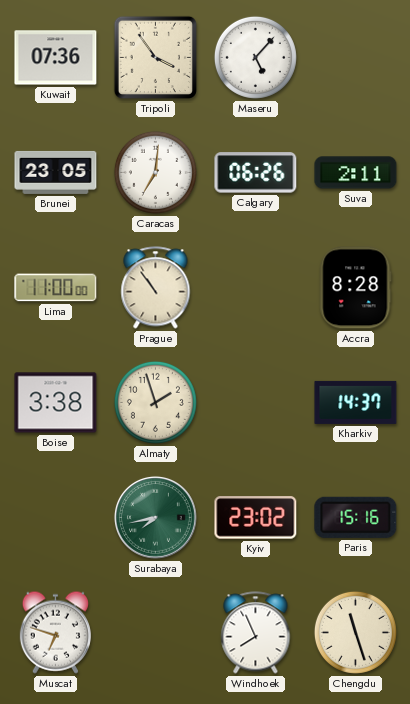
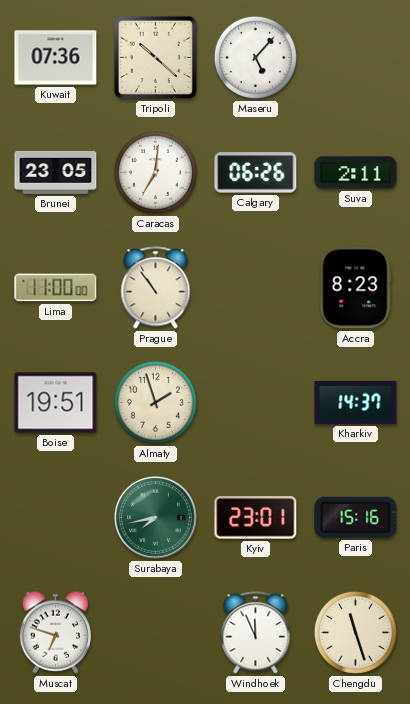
Tripoli: 3:54 -> 10:22
Accra: 8:28 -> 8:23
Boise: 3:38 -> 19:51
Kyiv: 23:02 -> 23:01
Windhoek: 7:56 -> 11:56
